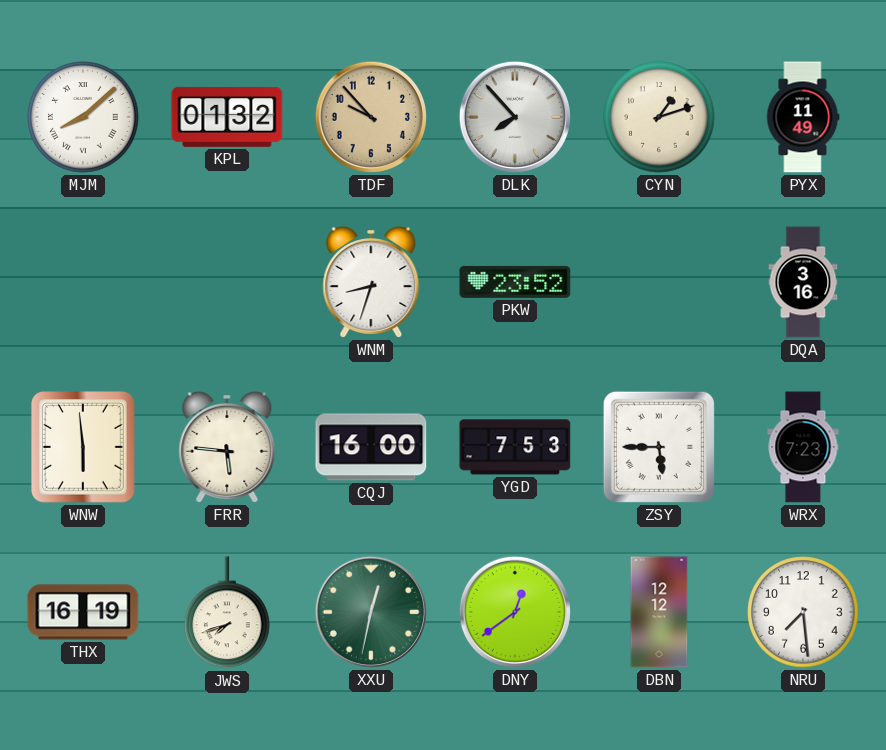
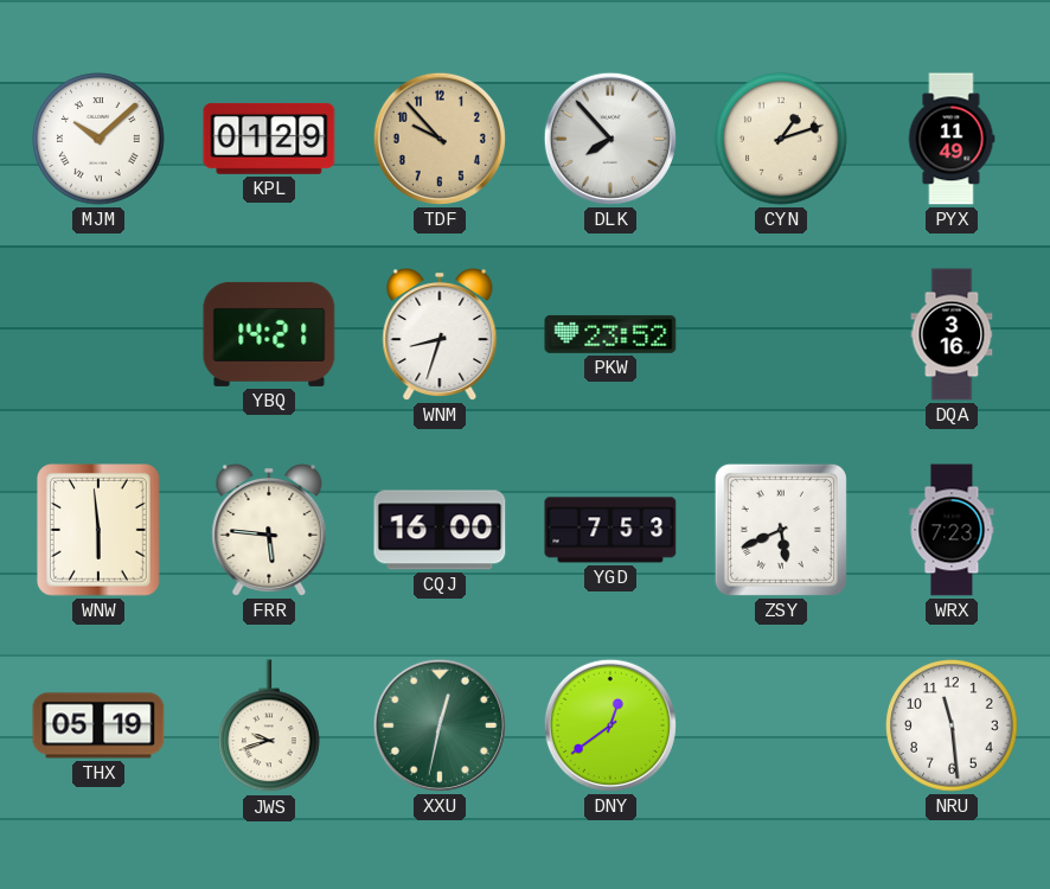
MJM: 8:08 -> 10:08
KPL: 01:32 -> 01:29
YBQ: none -> 14:21
ZSY: 5:45 -> 5:41
THX: 16:19 -> 05:19
JWS: 7:42 -> 9:42
DBN: 12:12 -> none
NRU: 7:29 -> 11:29
